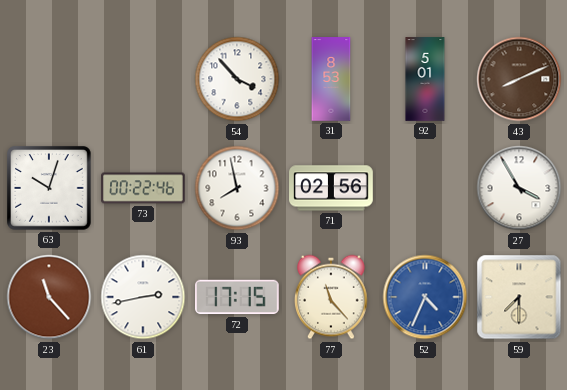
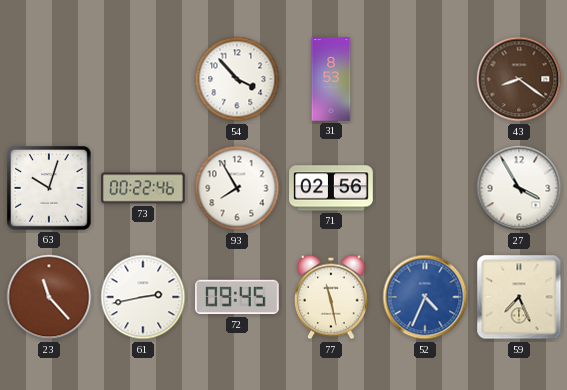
92: 5:01 -> none
43: 8:11 -> 8:21
93: 7:58 -> 7:55
72: 17:15 -> 09:45
77: 11:23 -> 11:28
59: 7:30 -> 7:26
